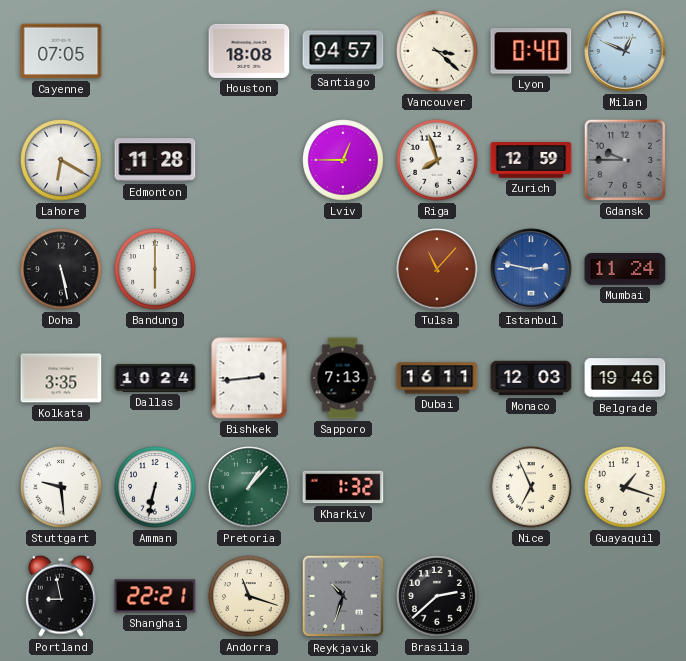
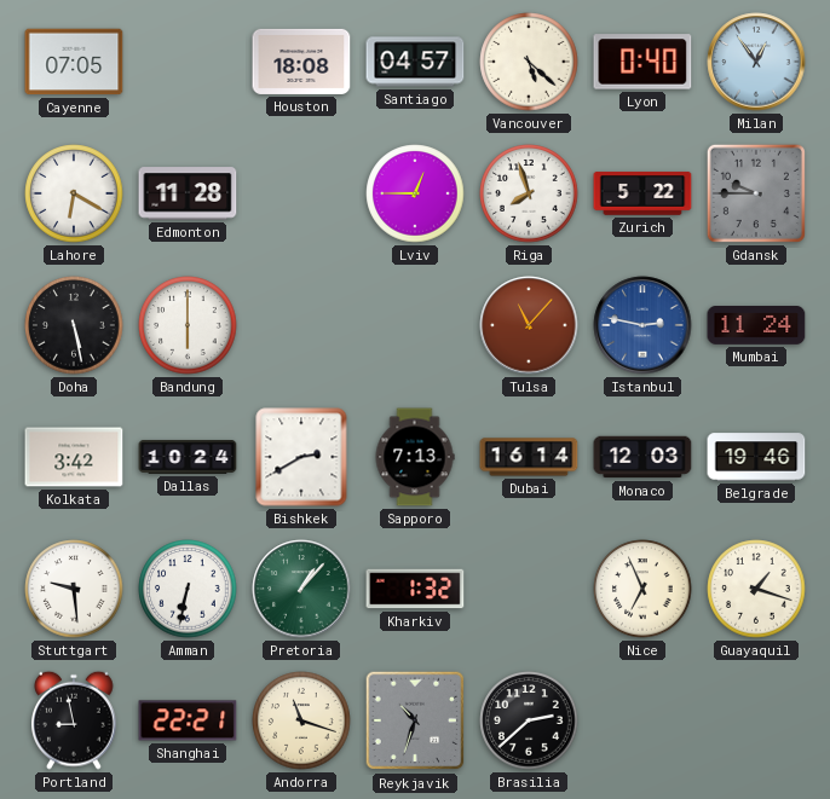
Vancouver: 3:22 -> 5:22
Milan: 12:49 -> 12:54
Zurich: 12:59 -> 5:22
Kolkata: 3:35 -> 3:42
Bishkek: 2:44 -> 2:40
Dubai: 16:11 -> 16:14
